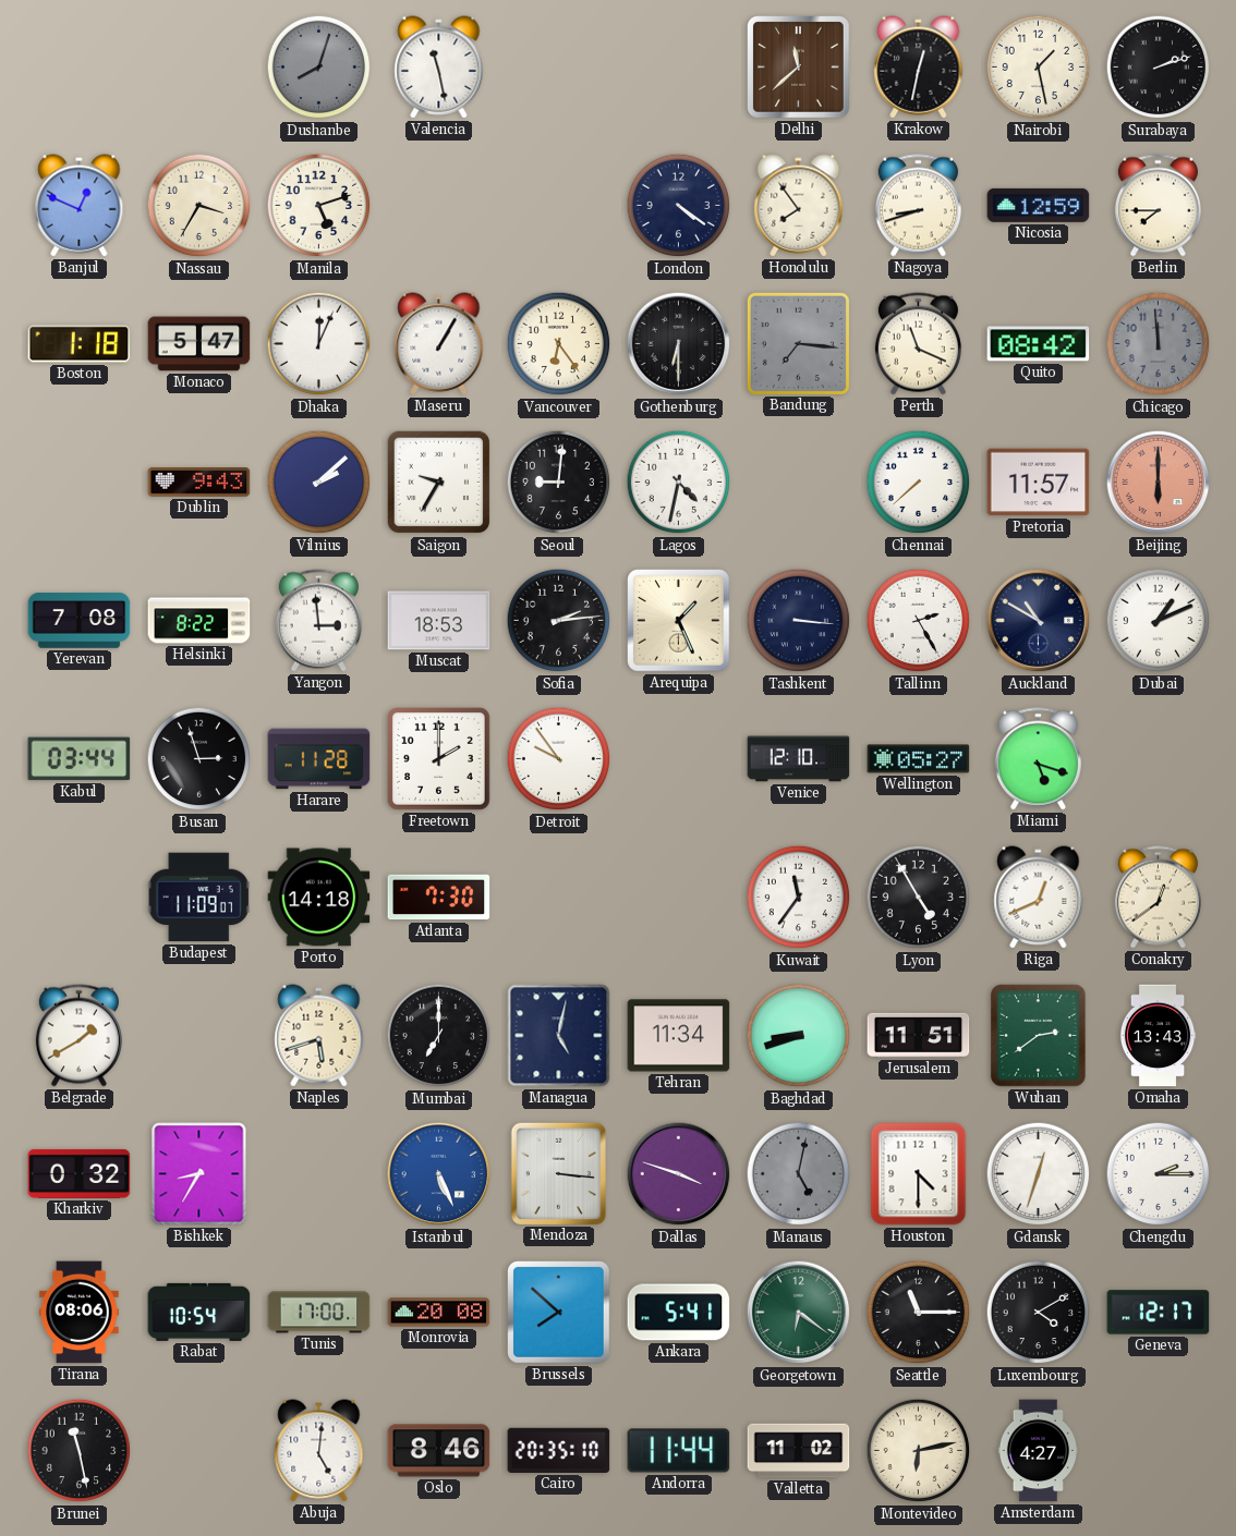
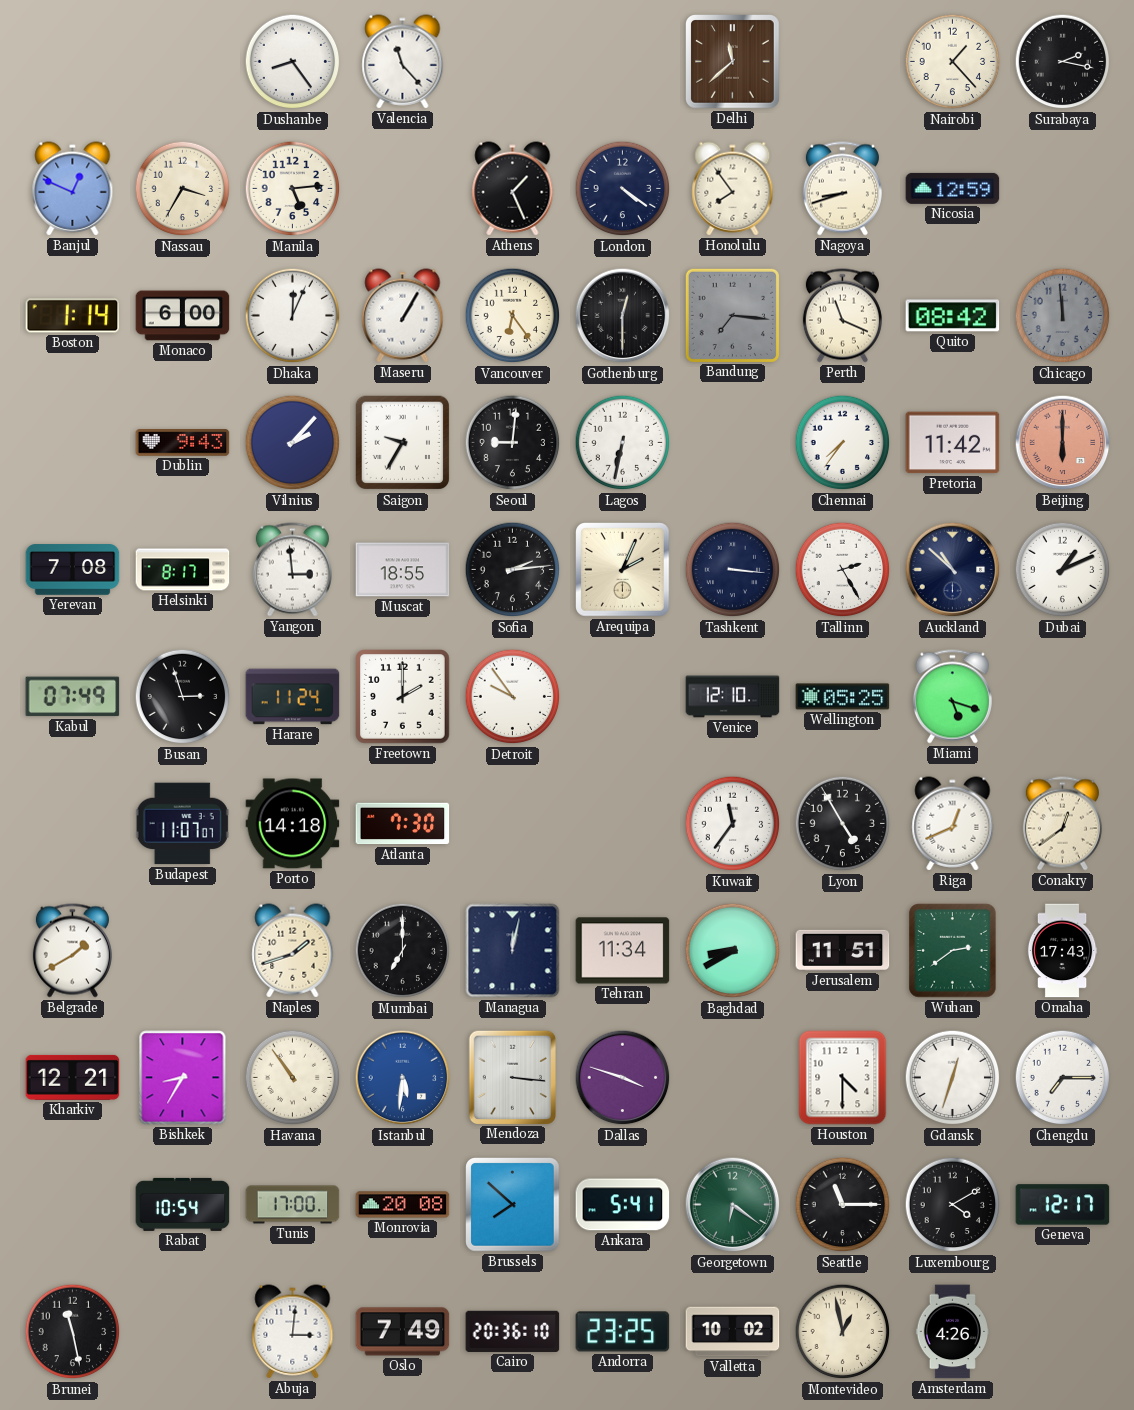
Dushanbe: 8:03 -> 8:24
Dushanbe dial: grey -> white
Valencia: 11:28 -> 11:23
Krakow: 12:32 -> none
Nairobi: 1:28 -> 1:23
Surabaya: 2:12 -> 2:17
Manila: 5:12 -> 5:14
Athens: none -> 1:26
Berlin: 7:45 -> none
Boston: 1:18 -> 1:14
Monaco: 5:47 -> 6:00
Gothenburg: 6:30 -> 12:30
Vilnius: 2:08 -> 2:07
Lagos: 4:32 -> 6:32
Chennai: 7:38 -> 7:36
Pretoria: 11:57 -> 11:42
Helsinki: 8:22 -> 8:17
Muscat: 18:53 -> 18:55
Arequipa: 1:26 -> 2:04
Auckland: 10:50 -> 10:52
Kabul: 03:44 -> 07:49
Harare: 11:28 -> 11:24
Wellington: 05:27 -> 05:25
Budapest: 11:09 -> 11:07
Naples: 5:42 -> 1:42
Managua: 5:02 -> 12:02
Baghdad: 8:42 -> 8:40
Omaha: 13:43 -> 17:43
Kharkiv: 0:32 -> 12:21
Havana: none -> 10:54
Istanbul: 5:26 -> 5:31
Manaus: 5:02 -> none
Chengdu: 2:15 -> 7:15
Tirana: 08:06 -> none
Abuja: 5:01 -> 3:01
Oslo: 8:46 -> 7:49
Cairo: 20:35 -> 20:36
Andorra: 11:44 -> 23:25
Valletta: 11:02 -> 10:02
Montevideo: 6:13 -> 12:58
Amsterdam: 4:27 -> 4:26
